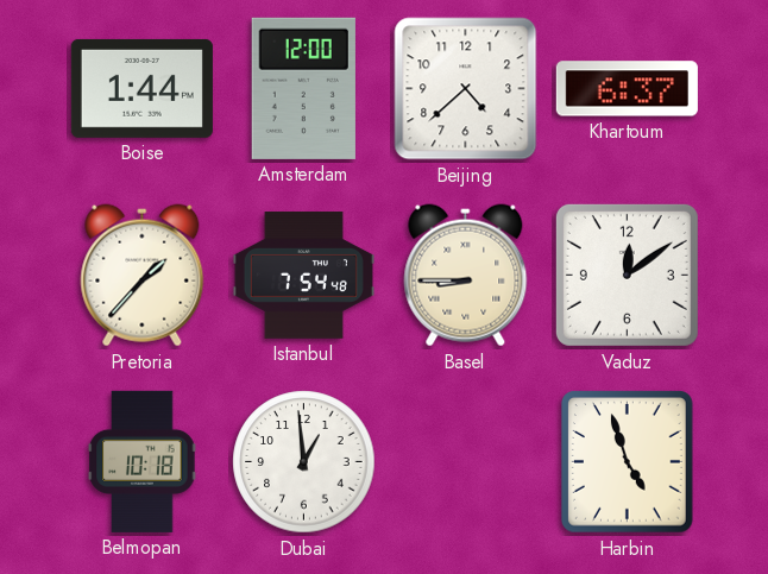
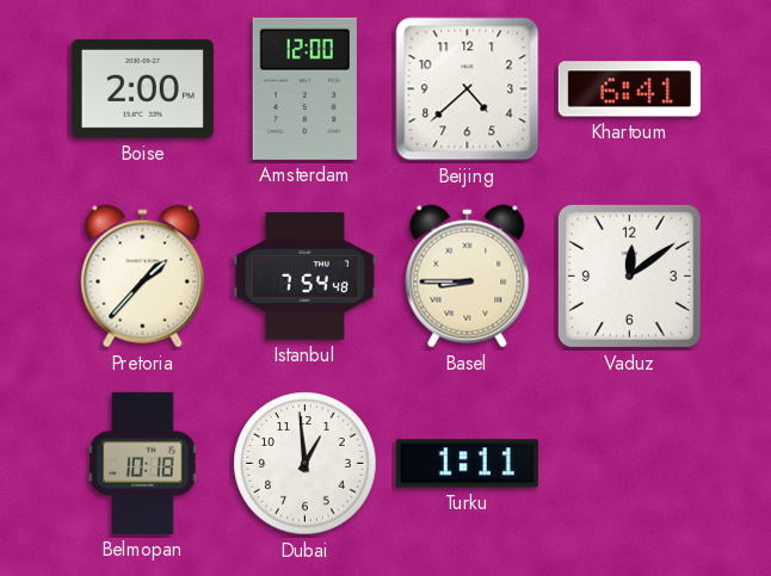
Boise: 1:44 -> 2:00
Khartoum: 6:37 -> 6:41
Turku: none -> 1:11
Harbin: 4:57 -> none
